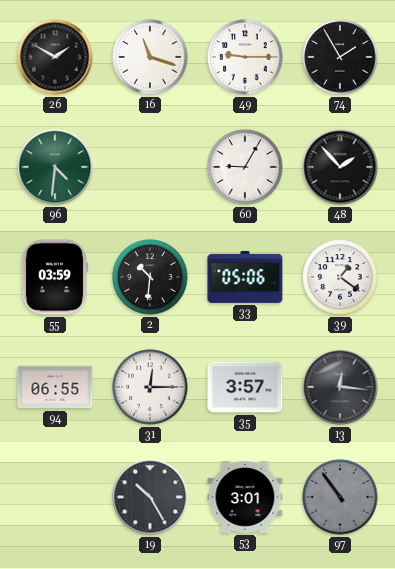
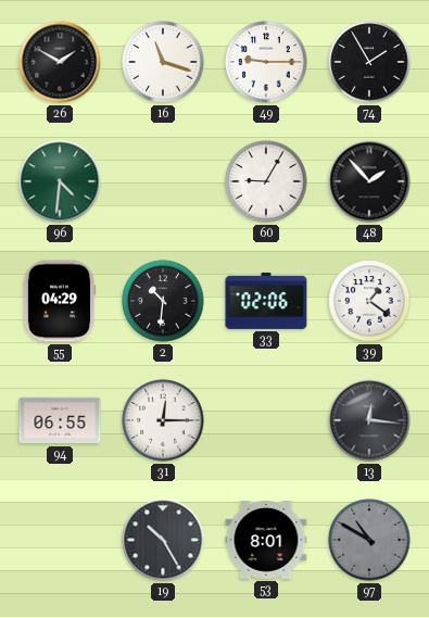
55: 03:59 -> 04:29
33: 05:06 -> 02:06
35: 3:57 -> none
53: 3:01 -> 8:01
97: 10:54 -> 10:50
